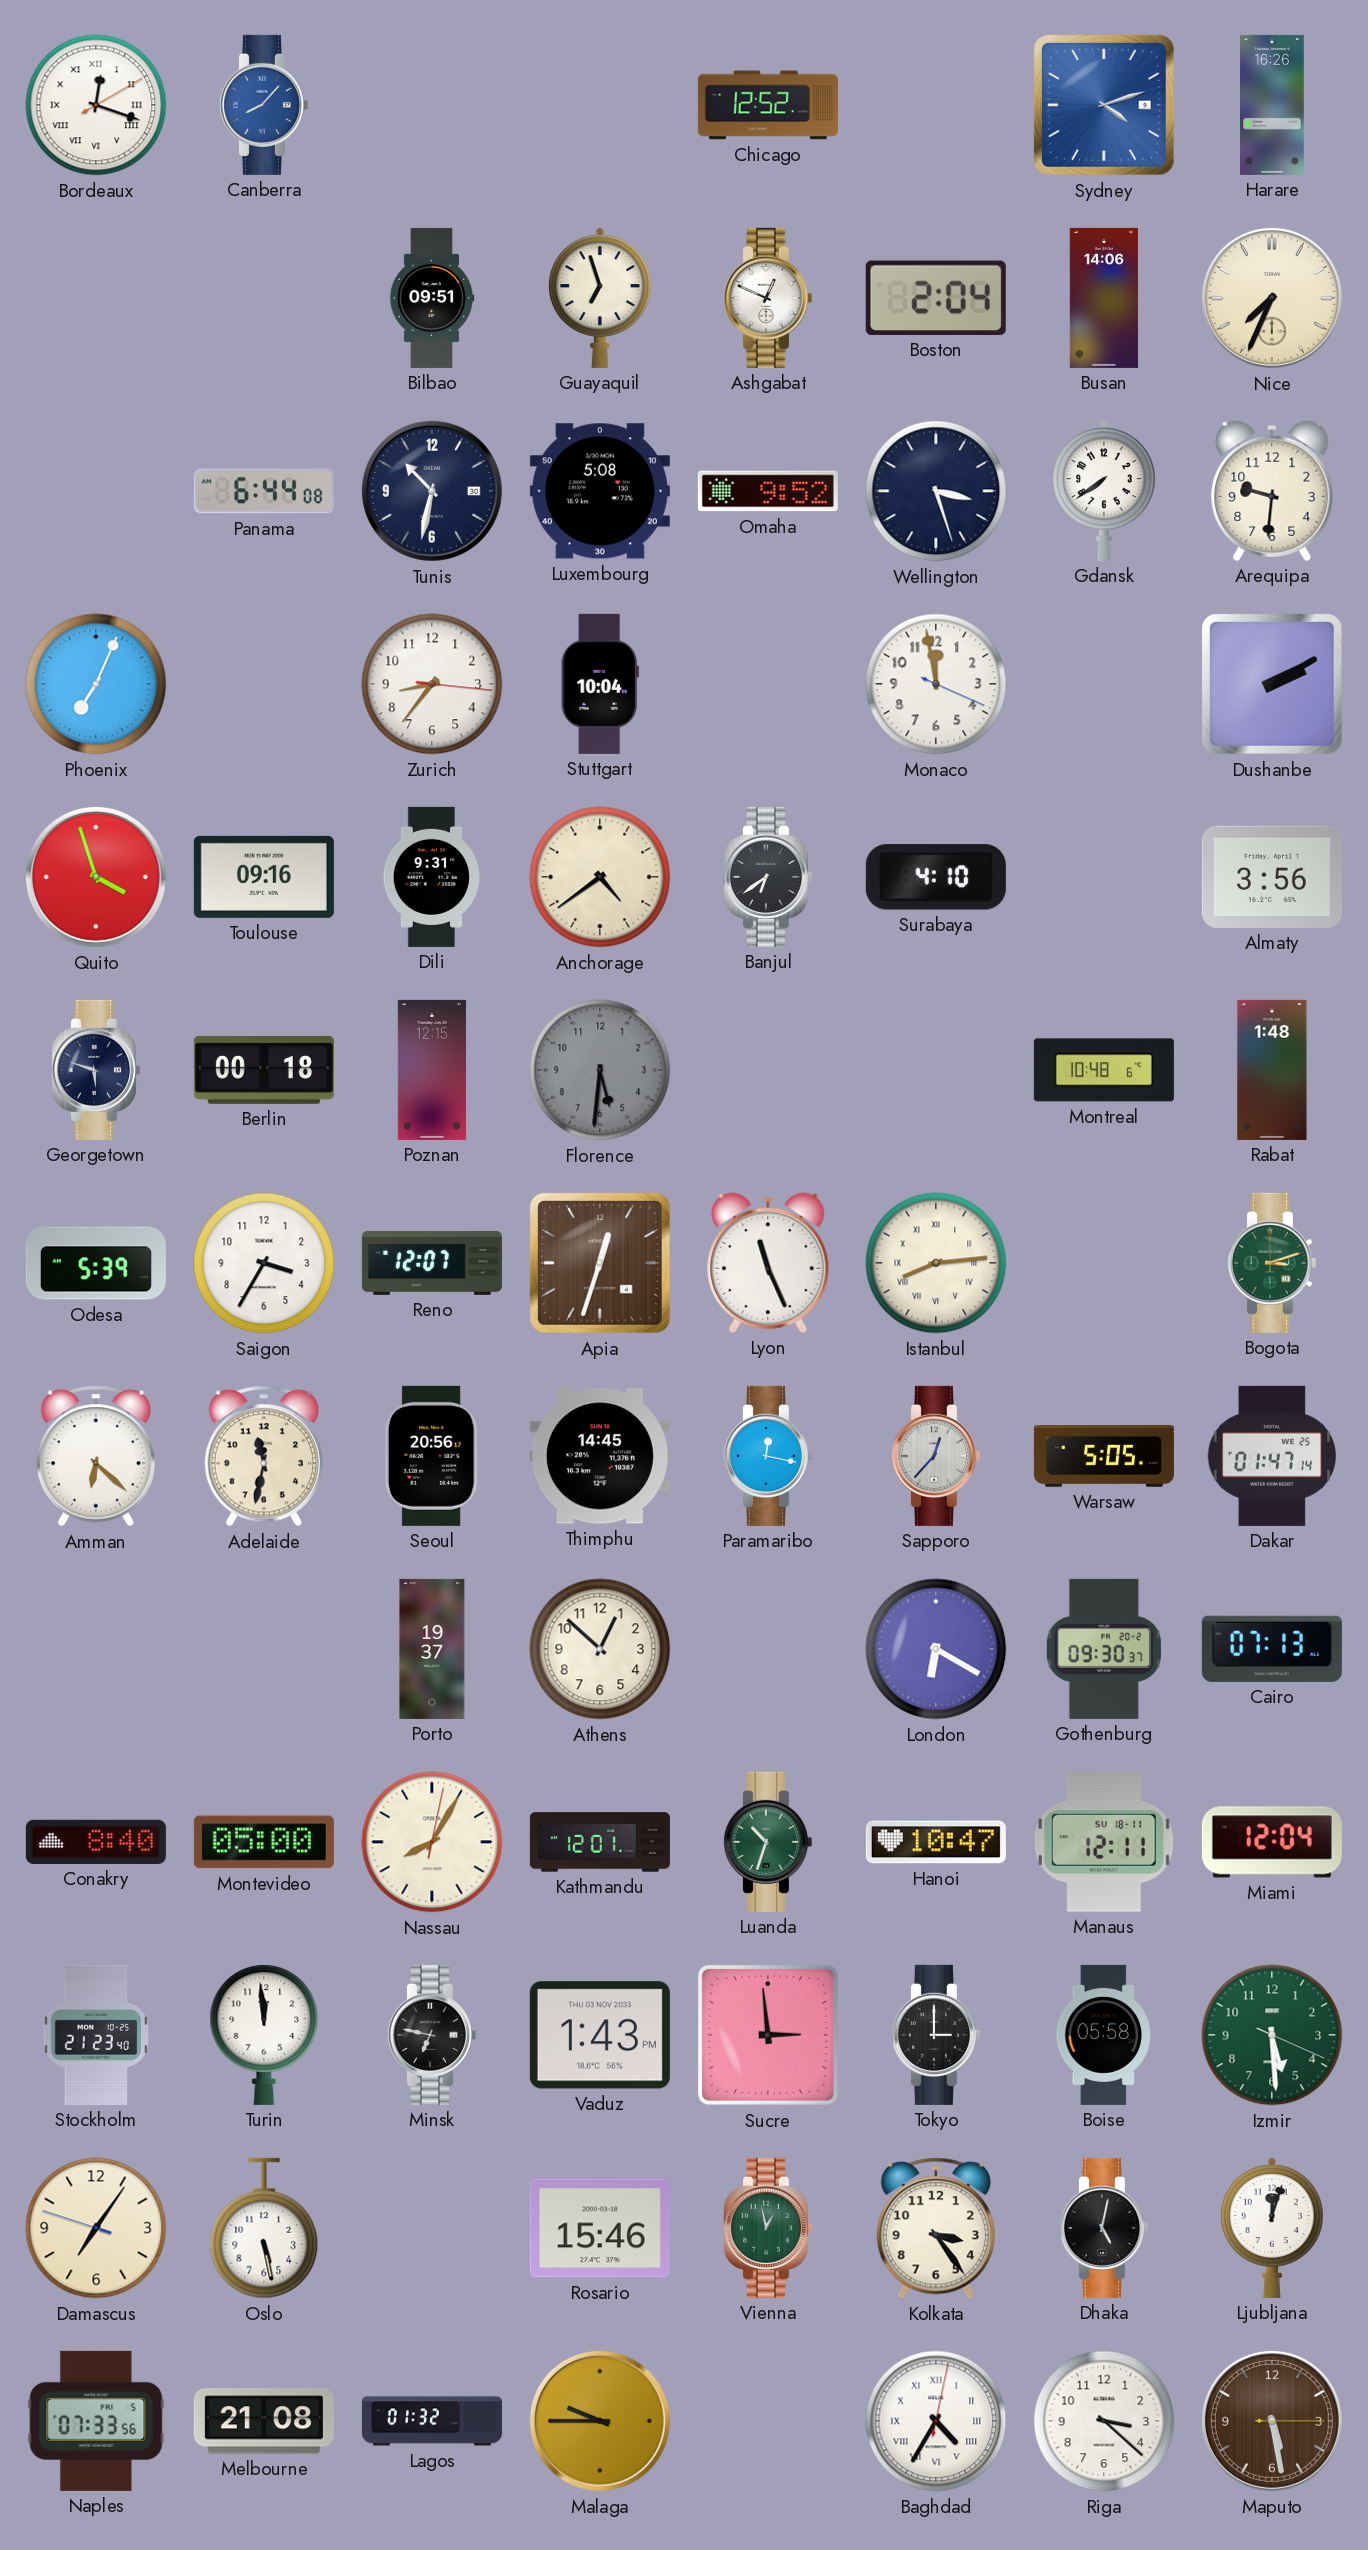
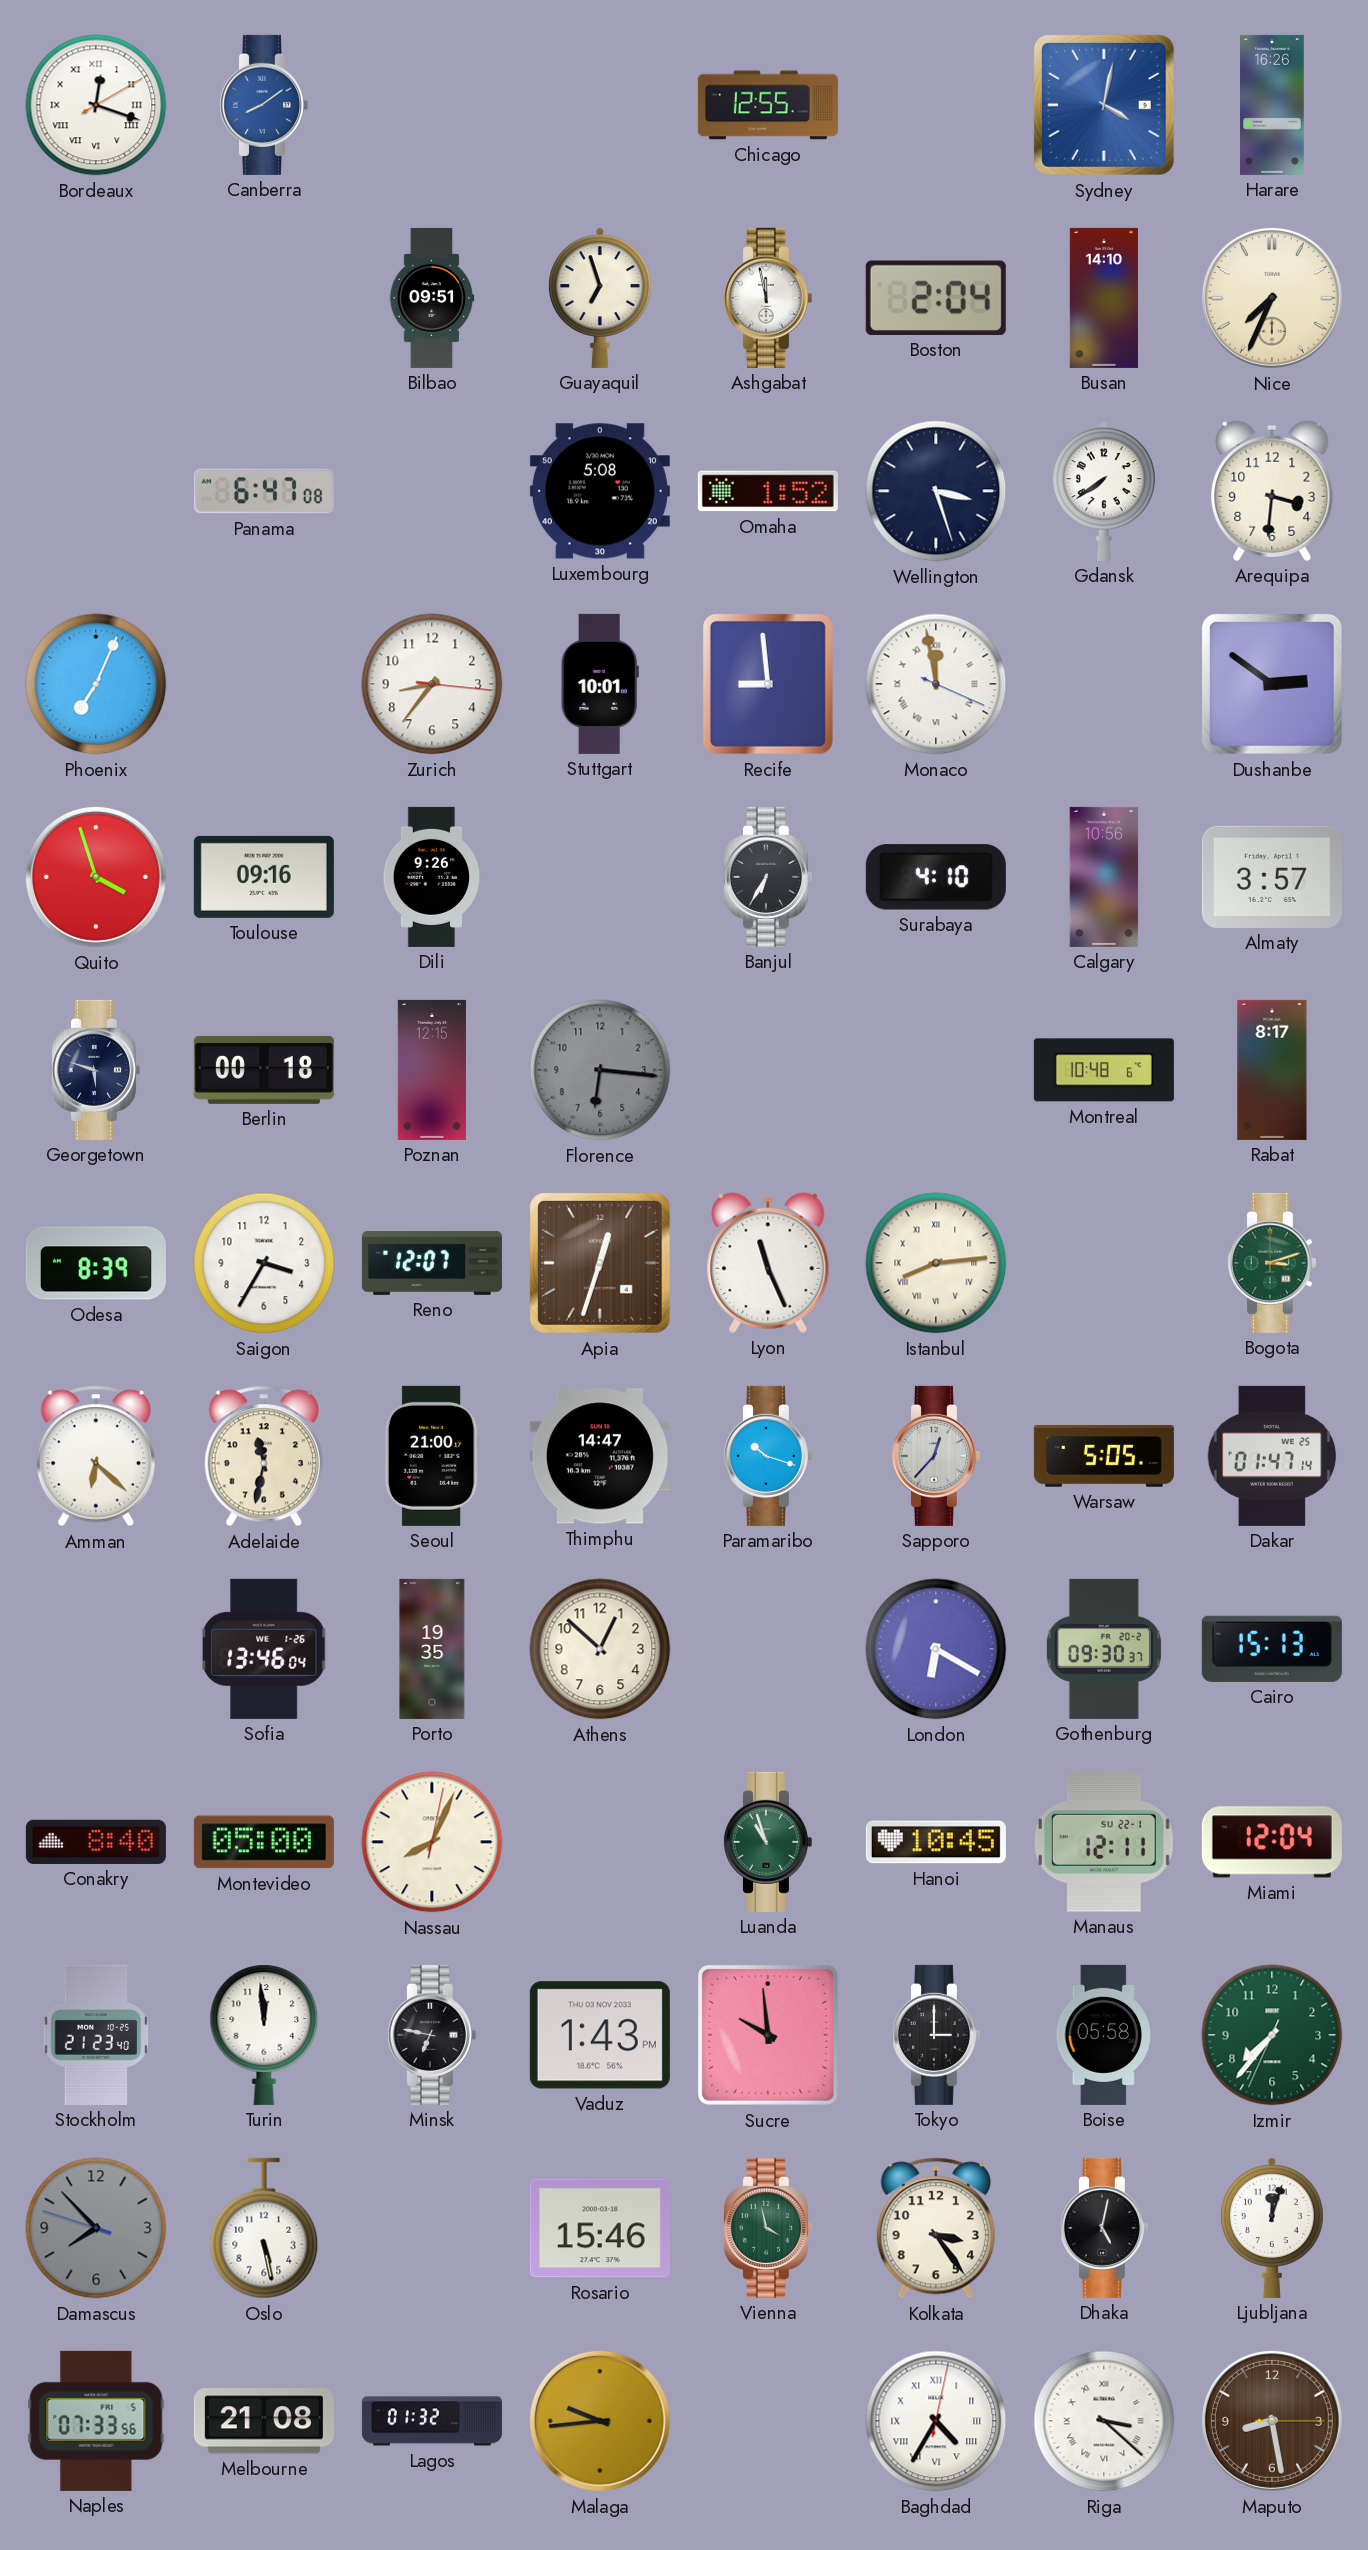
Canberra: 8:07 -> 8:09
Chicago: 12:52 -> 12:55
Sydney: 4:12 -> 4:02
Ashgabat: 12:49 -> 11:58
Busan: 14:06 -> 14:10
Panama: 6:44 -> 6:47
Tunis: 10:32 -> none
Omaha: 9:52 -> 1:52
Arequipa: 9:31 -> 3:31
Stuttgart: 10:04 -> 10:01
Recife: none -> 8:59
Monaco numerals: Arabic -> Roman
Dushanbe: 2:10 -> 2:51
Dili: 9:31 -> 9:26
Anchorage: 4:39 -> none
Banjul: 6:39 -> 6:35
Calgary: none -> 10:56
Almaty: 3:56 -> 3:57
Florence: 5:31 -> 6:16
Rabat: 1:48 -> 8:17
Odesa: 5:39 -> 8:39
Seoul: 20:56 -> 21:00
Thimphu: 14:45 -> 14:47
Paramaribo: 12:17 -> 10:18
Sofia: none -> 13:46
Porto: 19:37 -> 19:35
Cairo: 07:13 -> 15:13
Nassau: 8:05 -> 8:04
Kathmandu: 12:01 -> none
Luanda: 10:33 -> 10:57
Hanoi: 10:47 -> 10:45
Manaus date: SU 18-11 -> SU 22-1
Sucre: 2:59 -> 9:59
Izmir: 5:29 -> 7:36
Damascus: 7:05 -> 7:52
Damascus dial: cream -> grey
Vienna: 12:58 -> 3:58
Malaga: 9:45 -> 9:44
Riga numerals: Arabic -> Roman
Maputo: 5:28 -> 8:28
